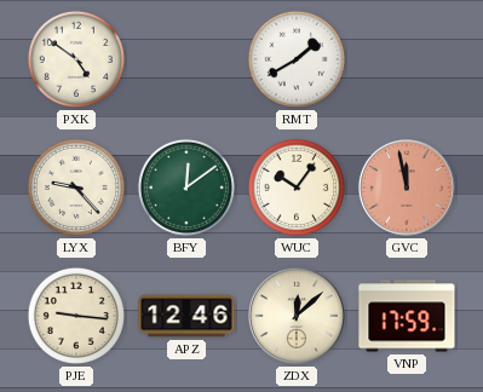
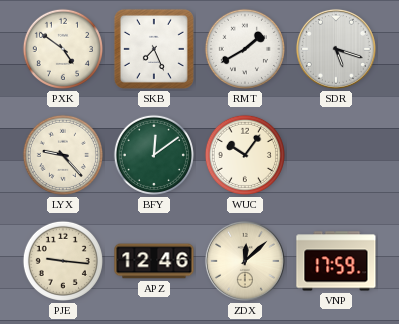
SKB: none -> 7:26
SDR: none -> 5:18
GVC: 11:58 -> none
